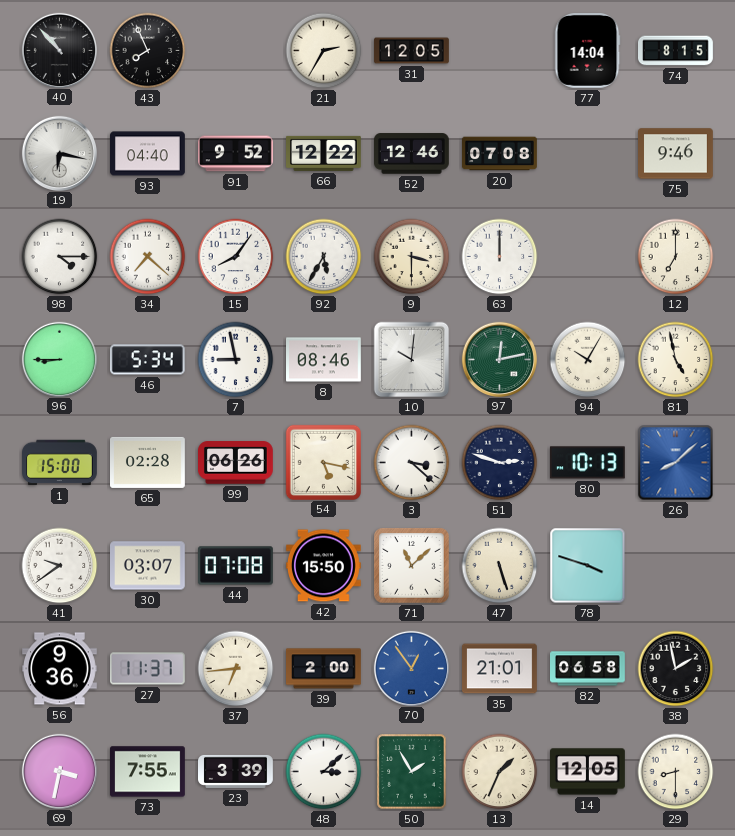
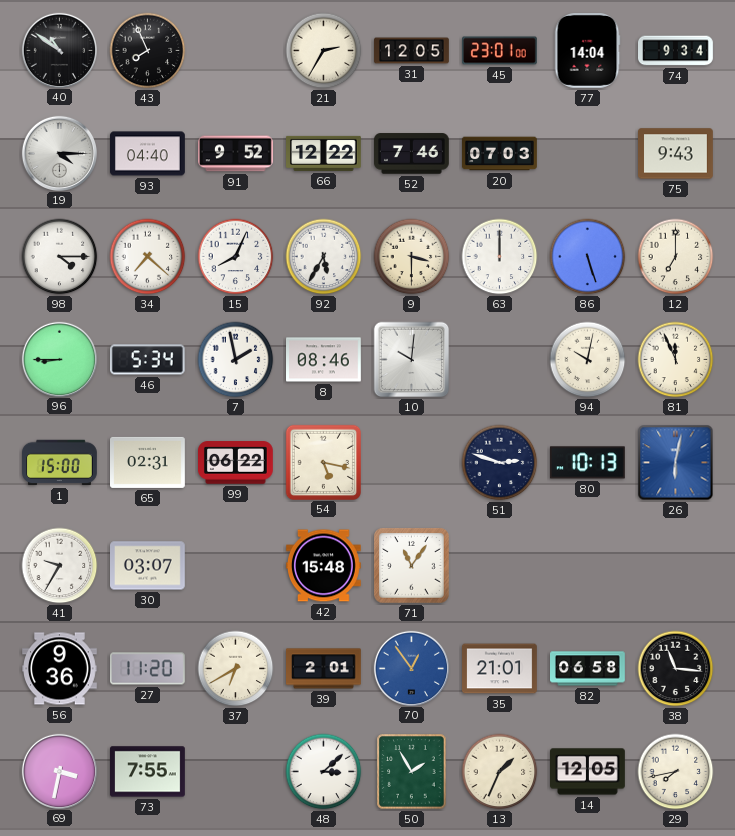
40: 10:53 -> 10:51
45: none -> 23:01
74: 8:15 -> 9:34
19: 6:17 -> 4:15
52: 12:46 -> 7:46
20: 07:08 -> 07:03
75: 9:46 -> 9:43
15: 8:06 -> 8:04
86: none -> 5:27
7: 8:58 -> 1:58
97: 12:13 -> none
94: 10:05 -> 10:02
81: 4:58 -> 11:56
65: 02:28 -> 02:31
99: 06:26 -> 06:22
3: 3:22 -> none
26: 8:08 -> 6:02
41: 9:39 -> 9:35
44: 07:08 -> none
42: 15:50 -> 15:48
71: 11:08 -> 11:06
47: 5:27 -> none
78: 3:48 -> none
27: 11:37 -> 11:20
37: 6:44 -> 6:40
39: 2:00 -> 2:01
38: 1:58 -> 11:16
23: 3:39 -> none
29: 8:30 -> 7:43
